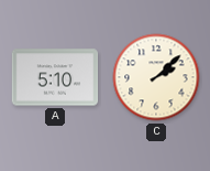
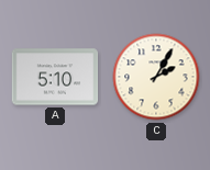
C: 2:08 -> 2:05
